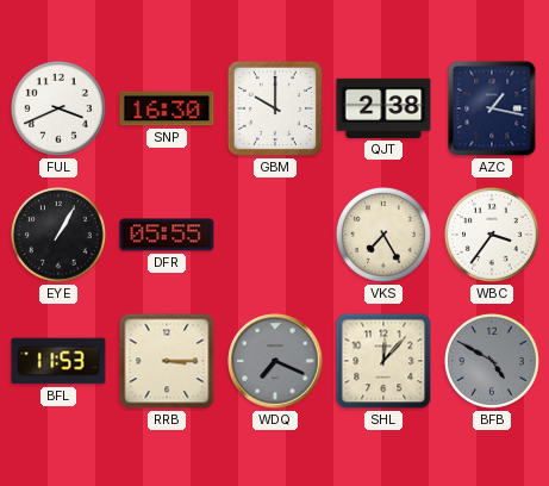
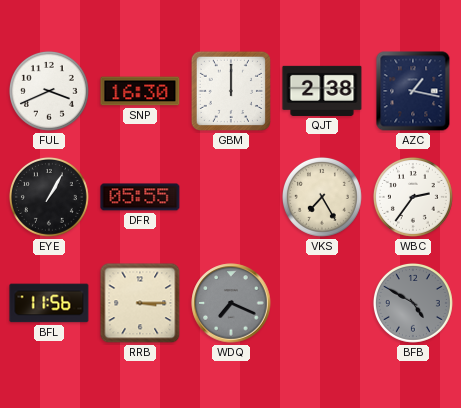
GBM: 10:00 -> 12:00
WBC: 3:36 -> 2:36
BFL: 11:53 -> 11:56
SHL: 12:07 -> none
